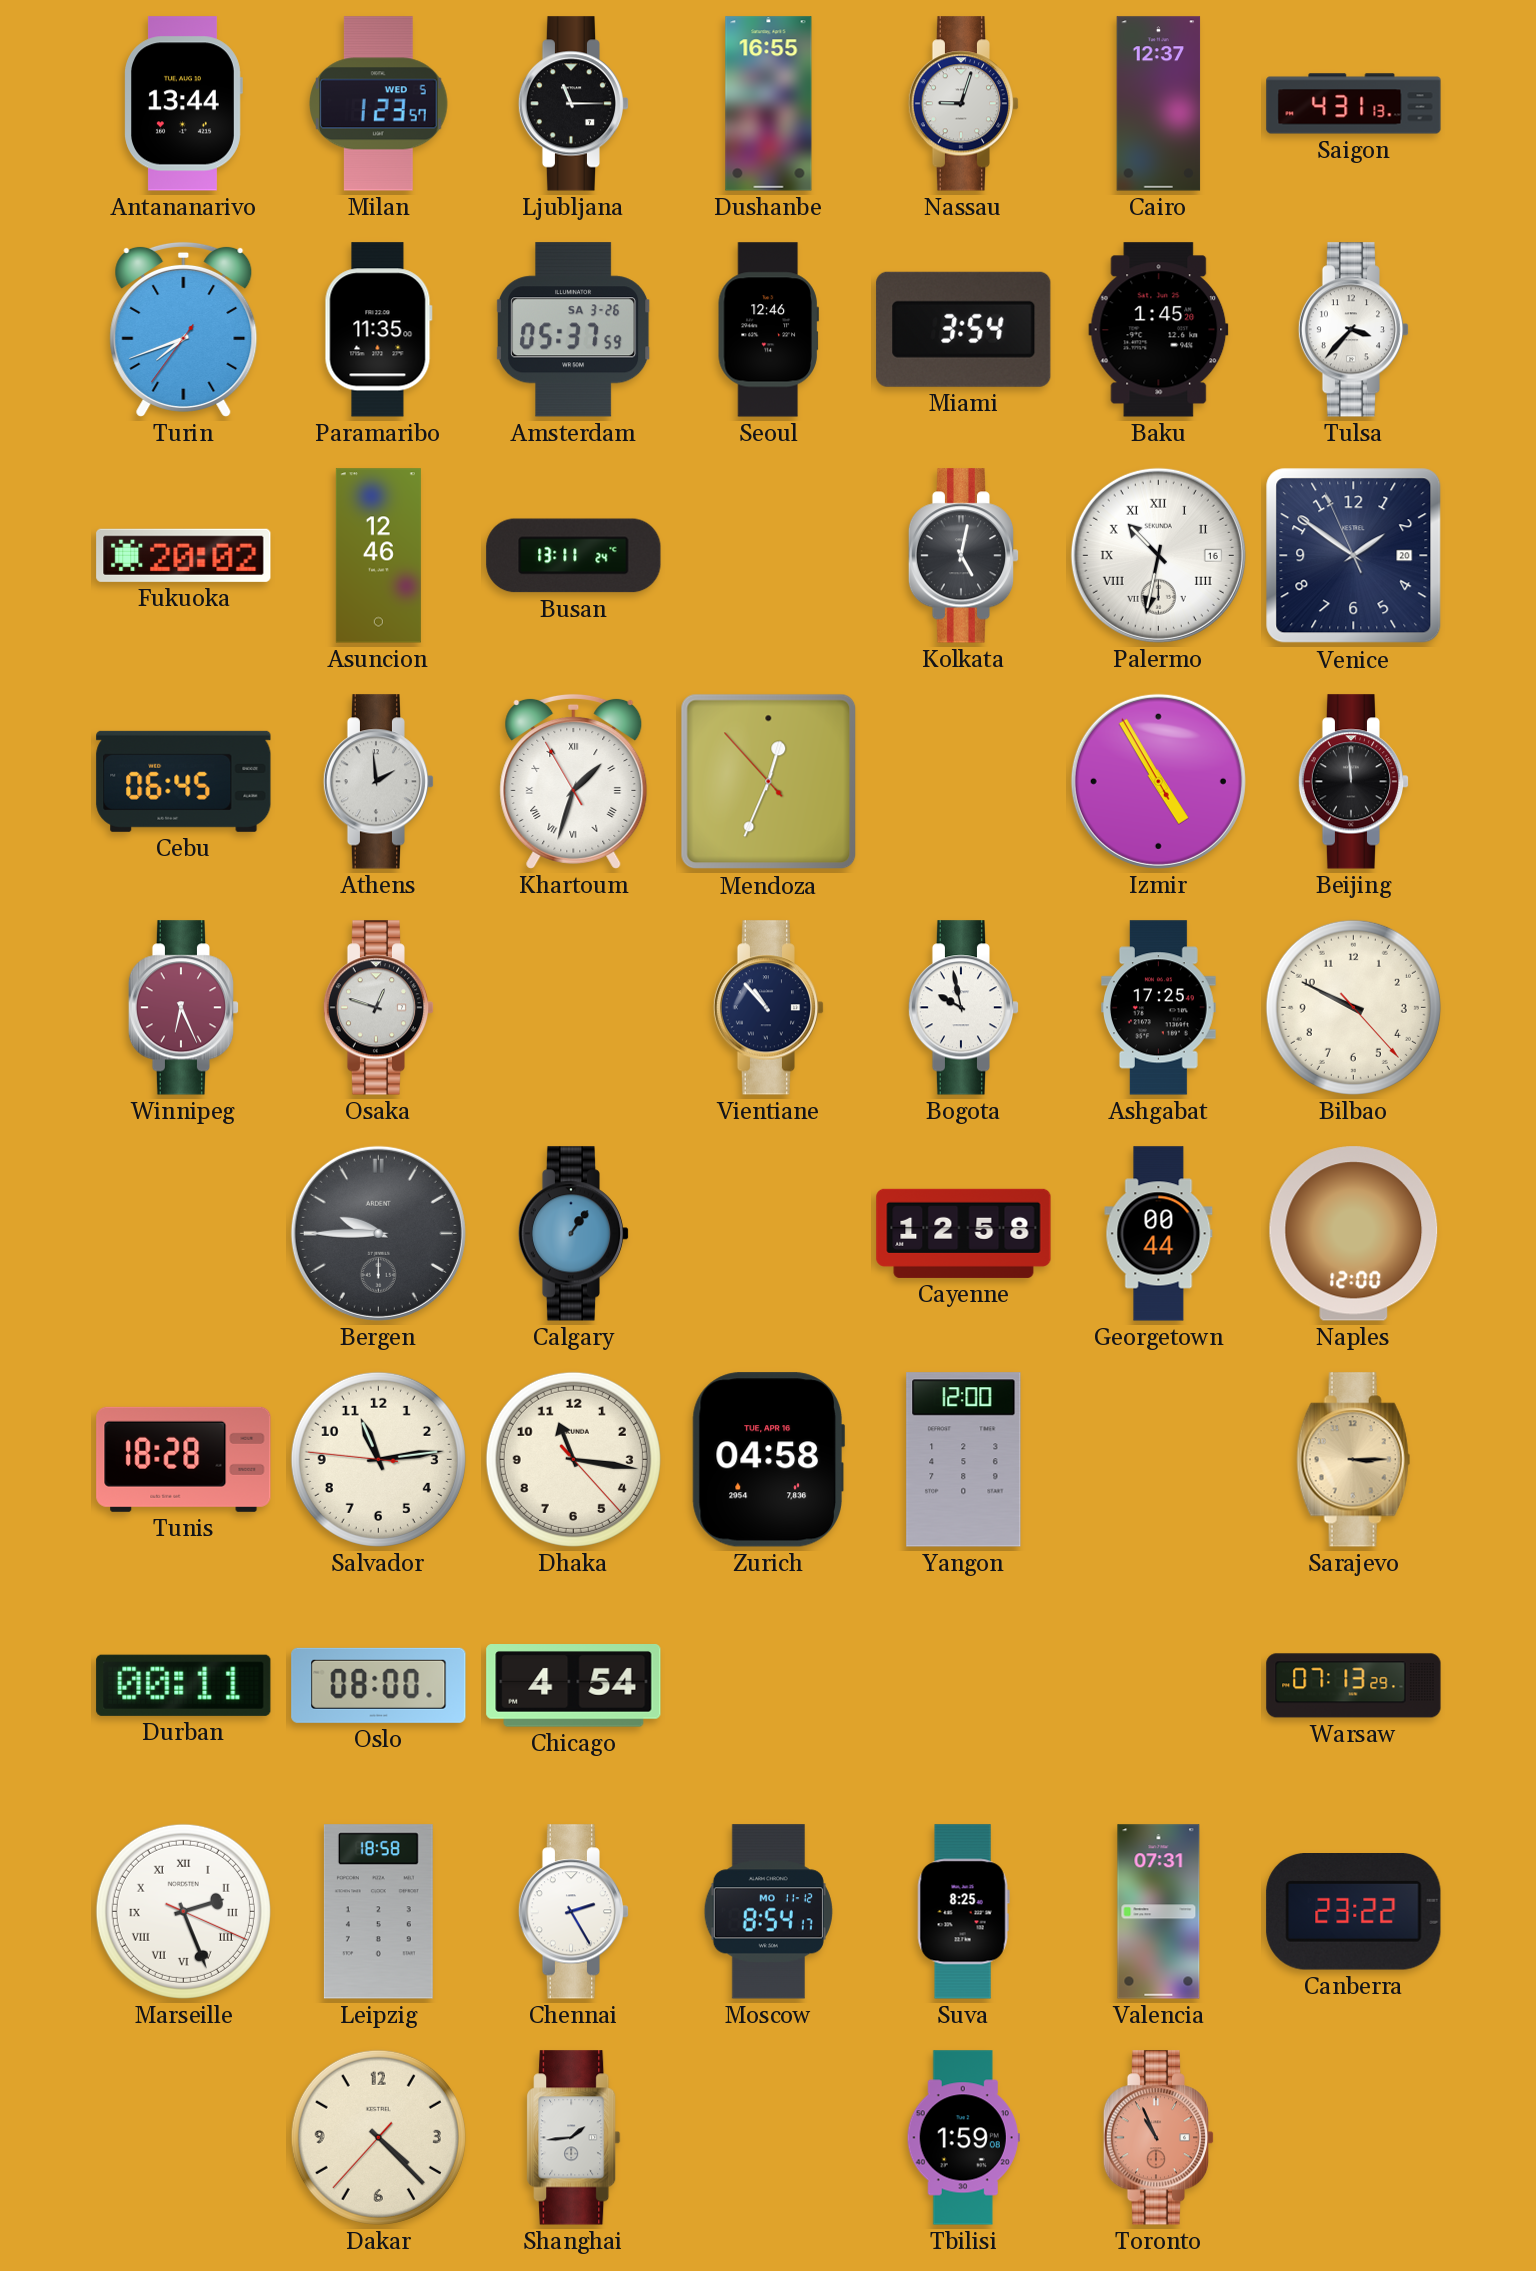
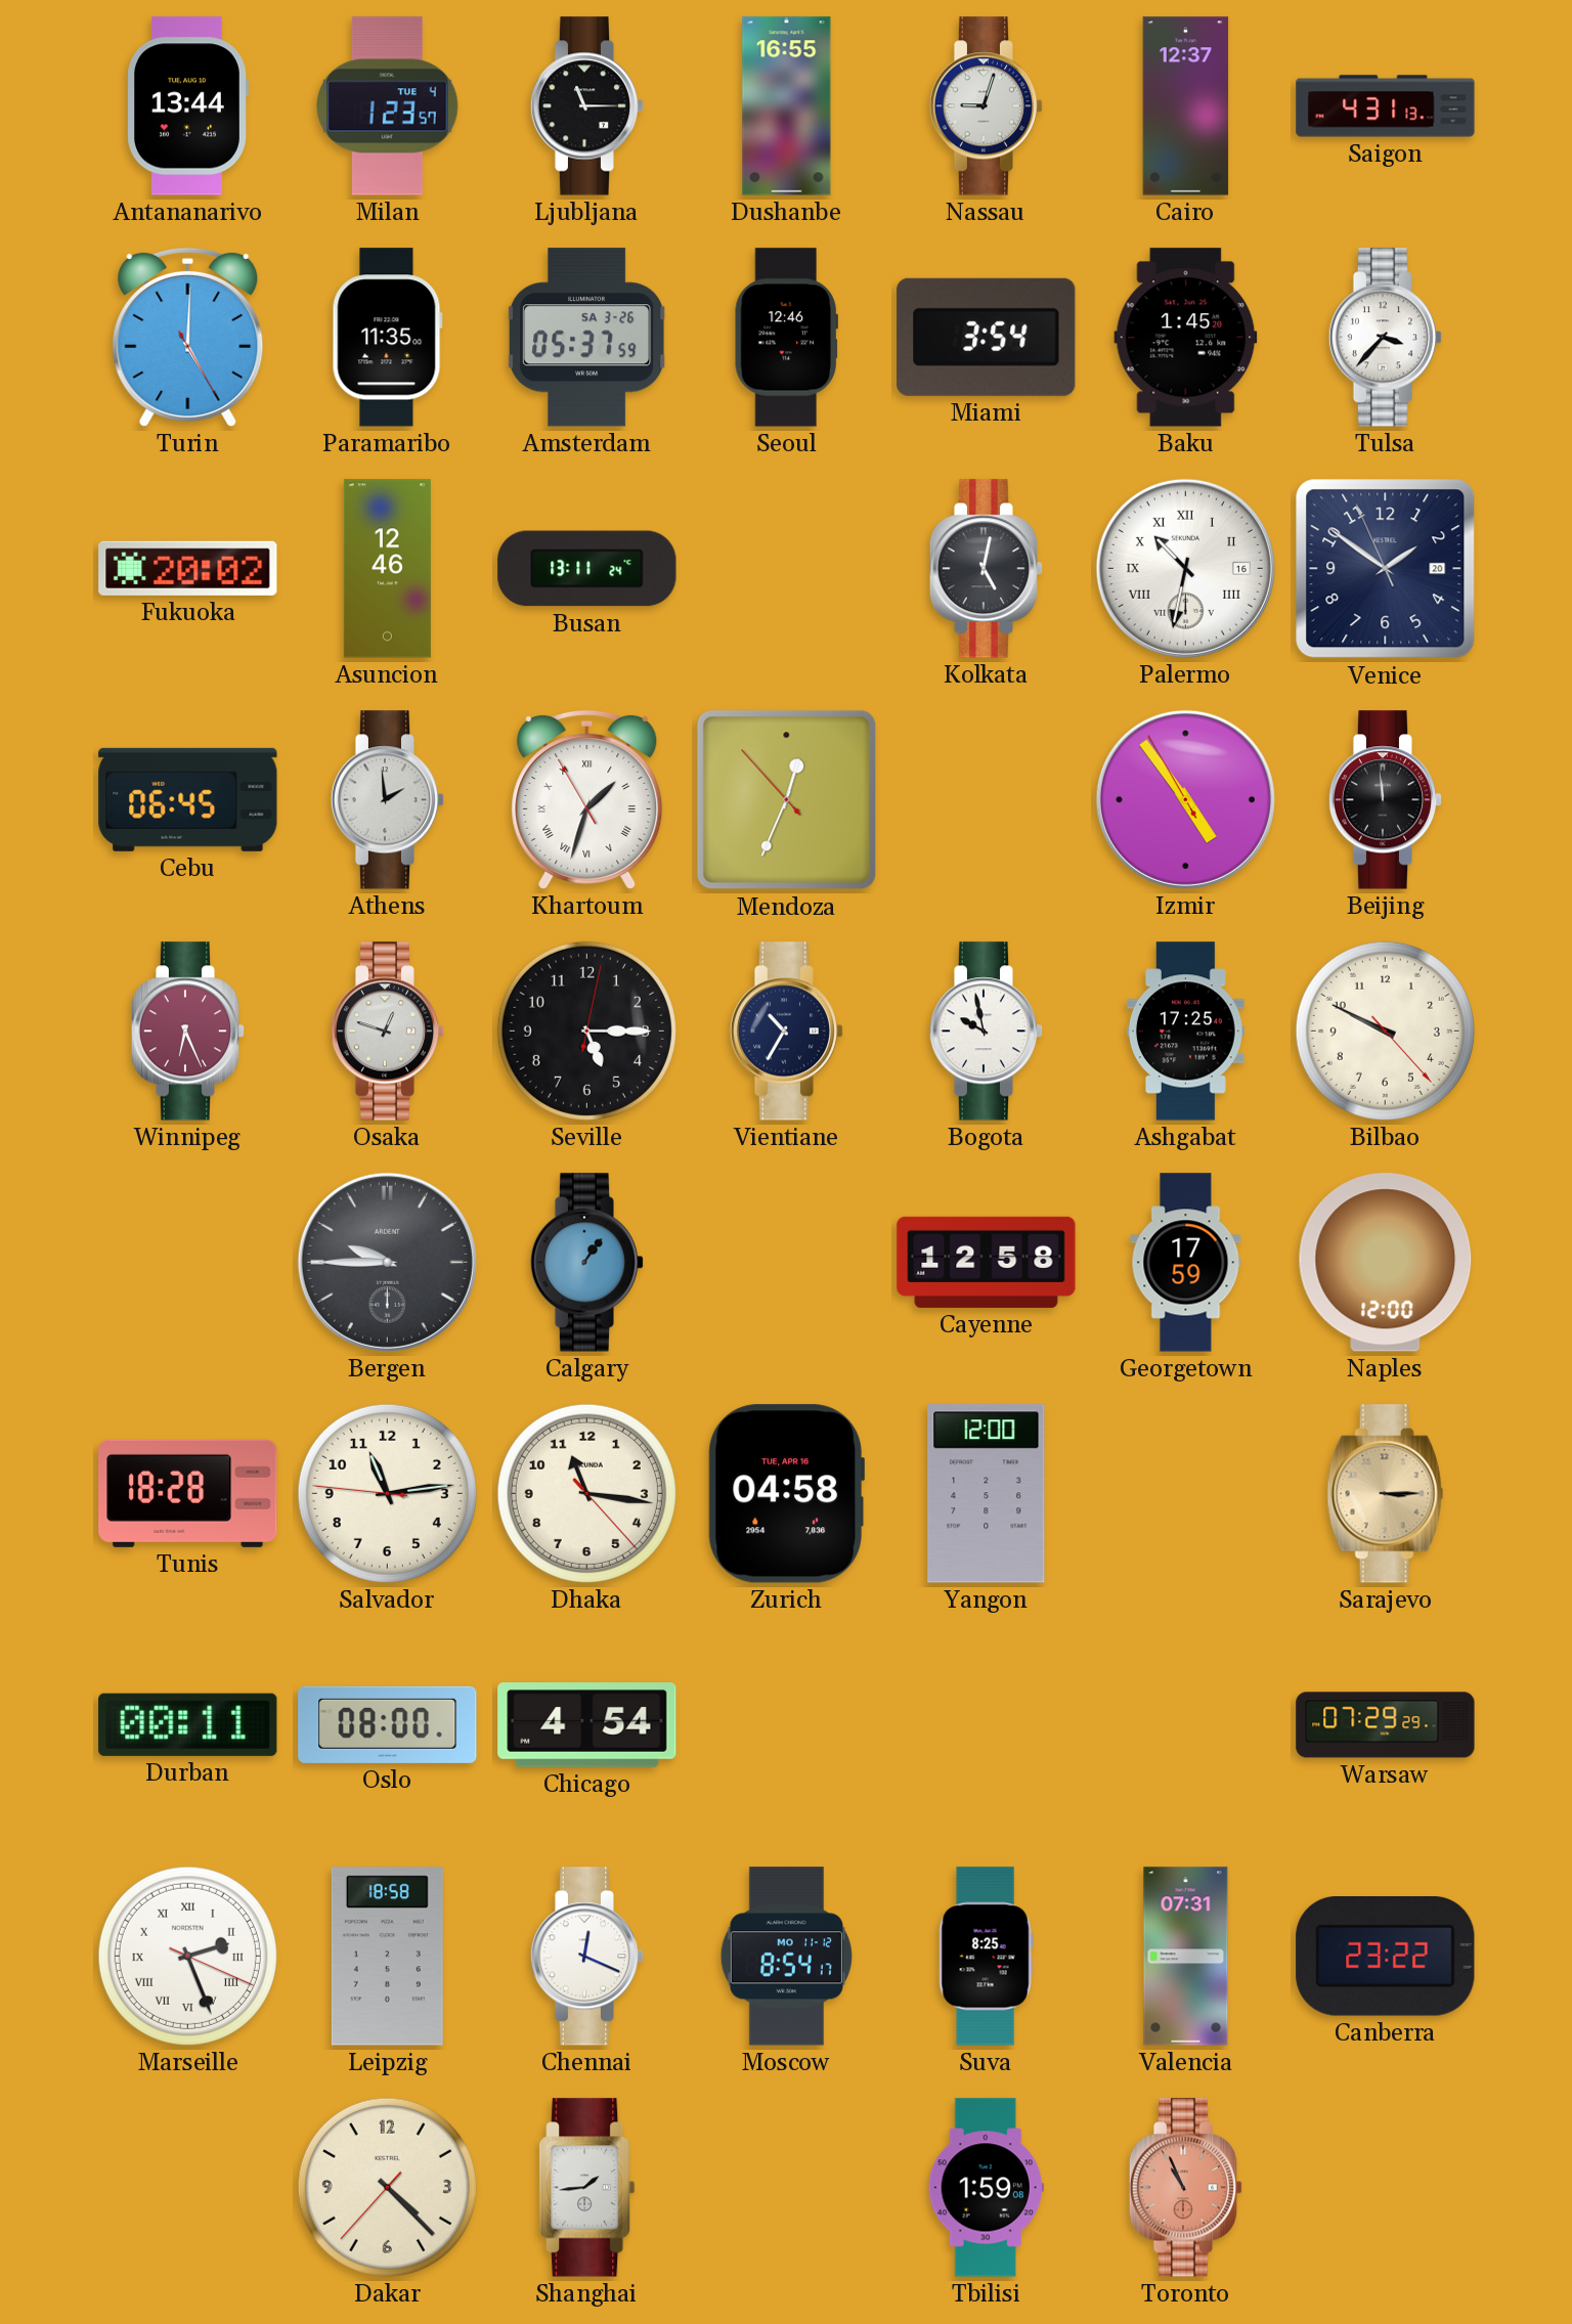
Milan date: WED 5 -> TUE 4
Turin: 7:41 -> 5:00
Izmir: 4:54 -> 4:53
Seville: none -> 5:15
Vientiane: 10:53 -> 10:35
Georgetown: 00:44 -> 17:59
Warsaw: 07:13 -> 07:29
Chennai: 2:25 -> 12:19
